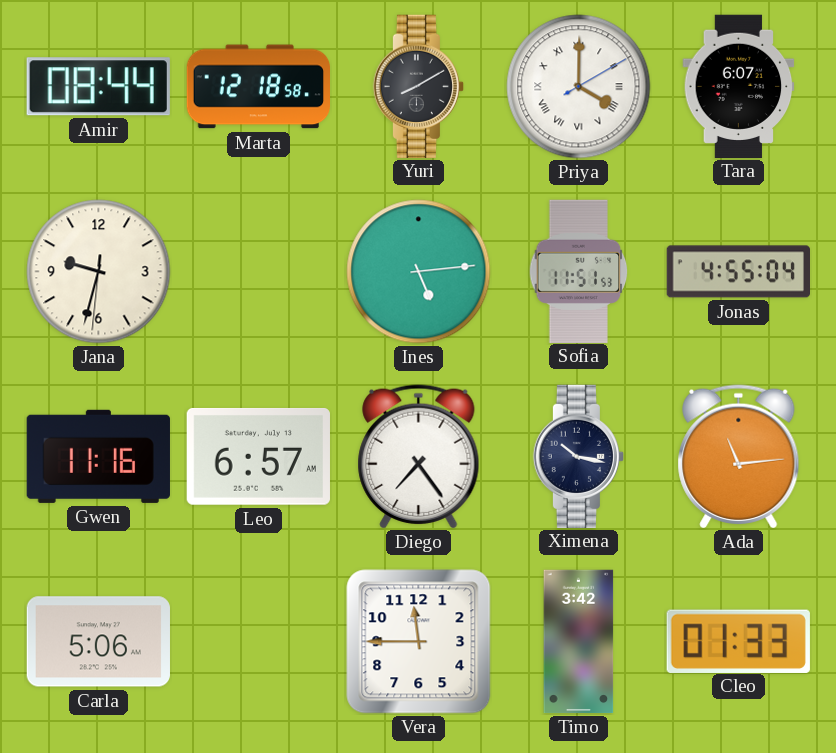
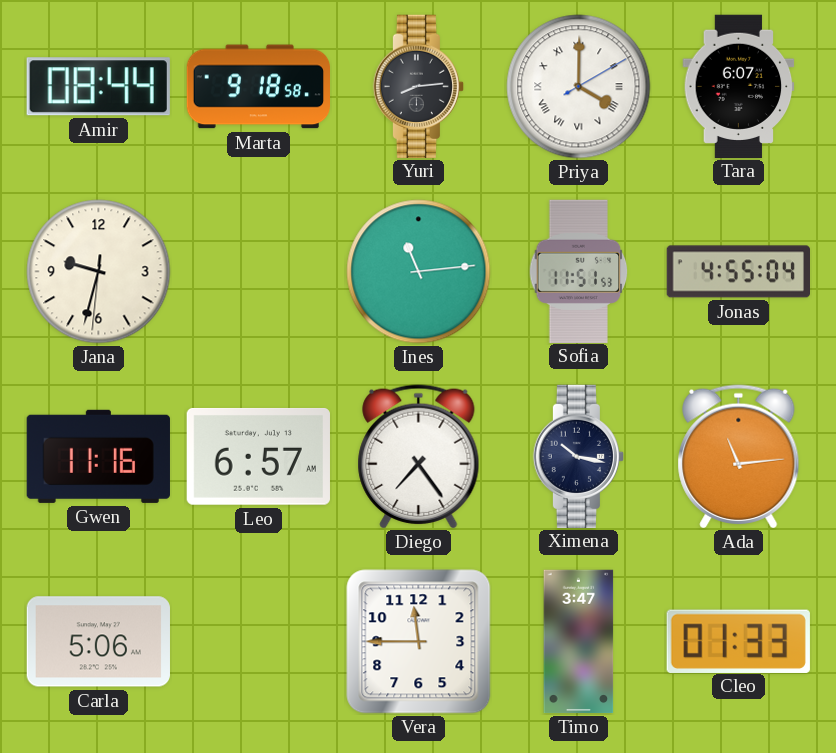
Marta: 12:18 -> 9:18
Yuri: 8:10 -> 8:14
Ines: 5:14 -> 11:14
Timo: 3:42 -> 3:47
